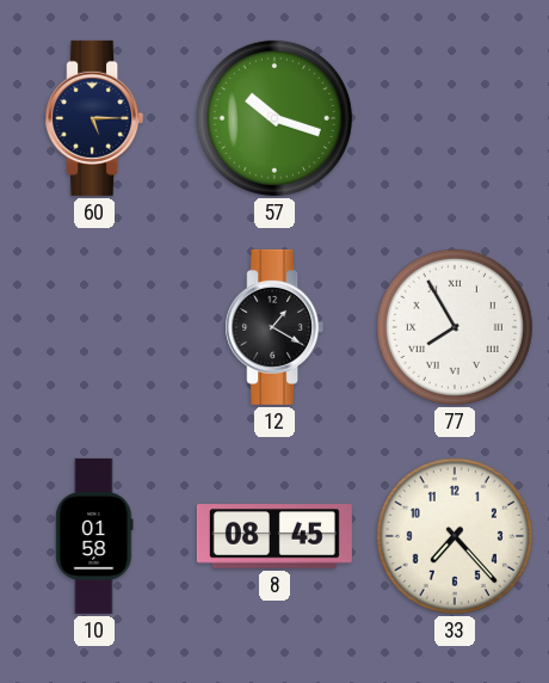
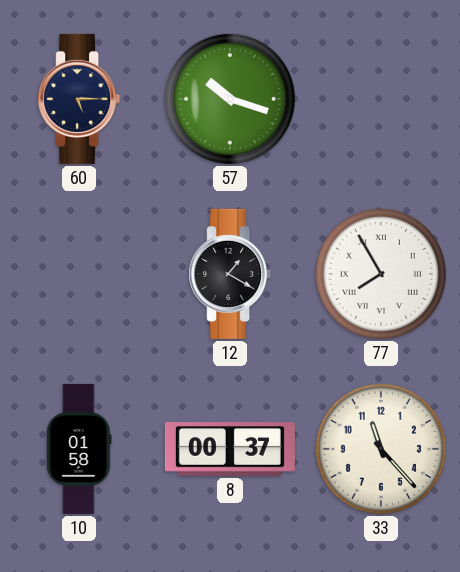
8: 08:45 -> 00:37
33: 7:23 -> 11:23
